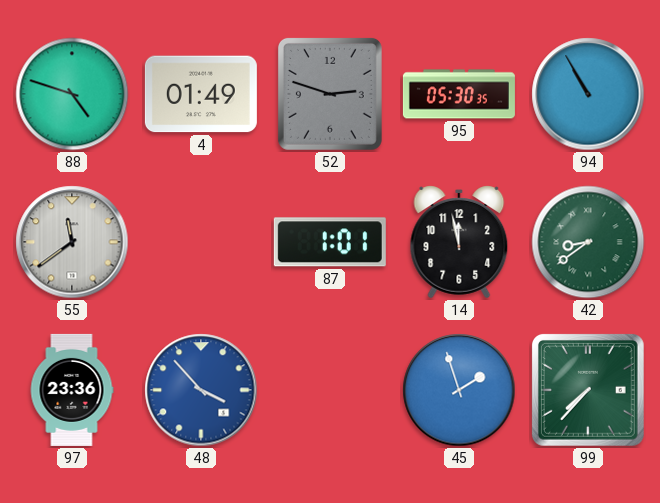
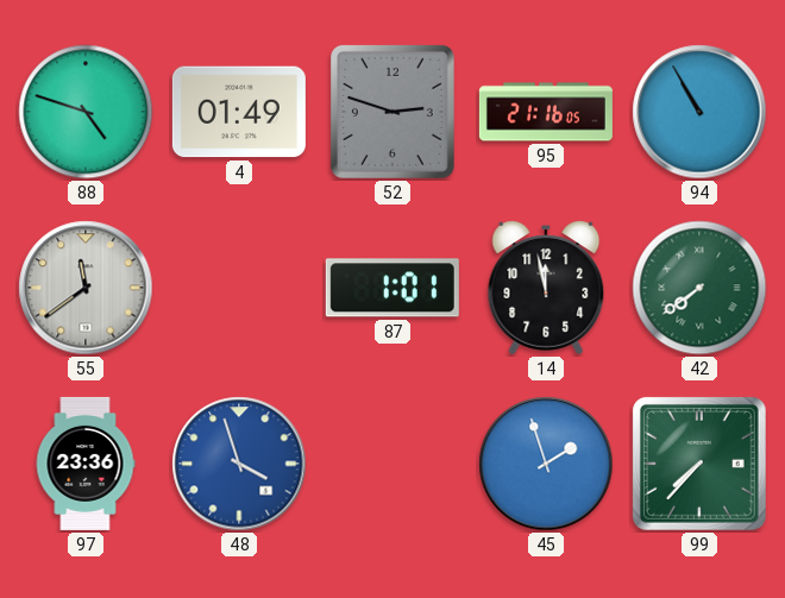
95: 05:30 -> 21:16
42: 8:39 -> 7:39
48: 3:53 -> 3:57
